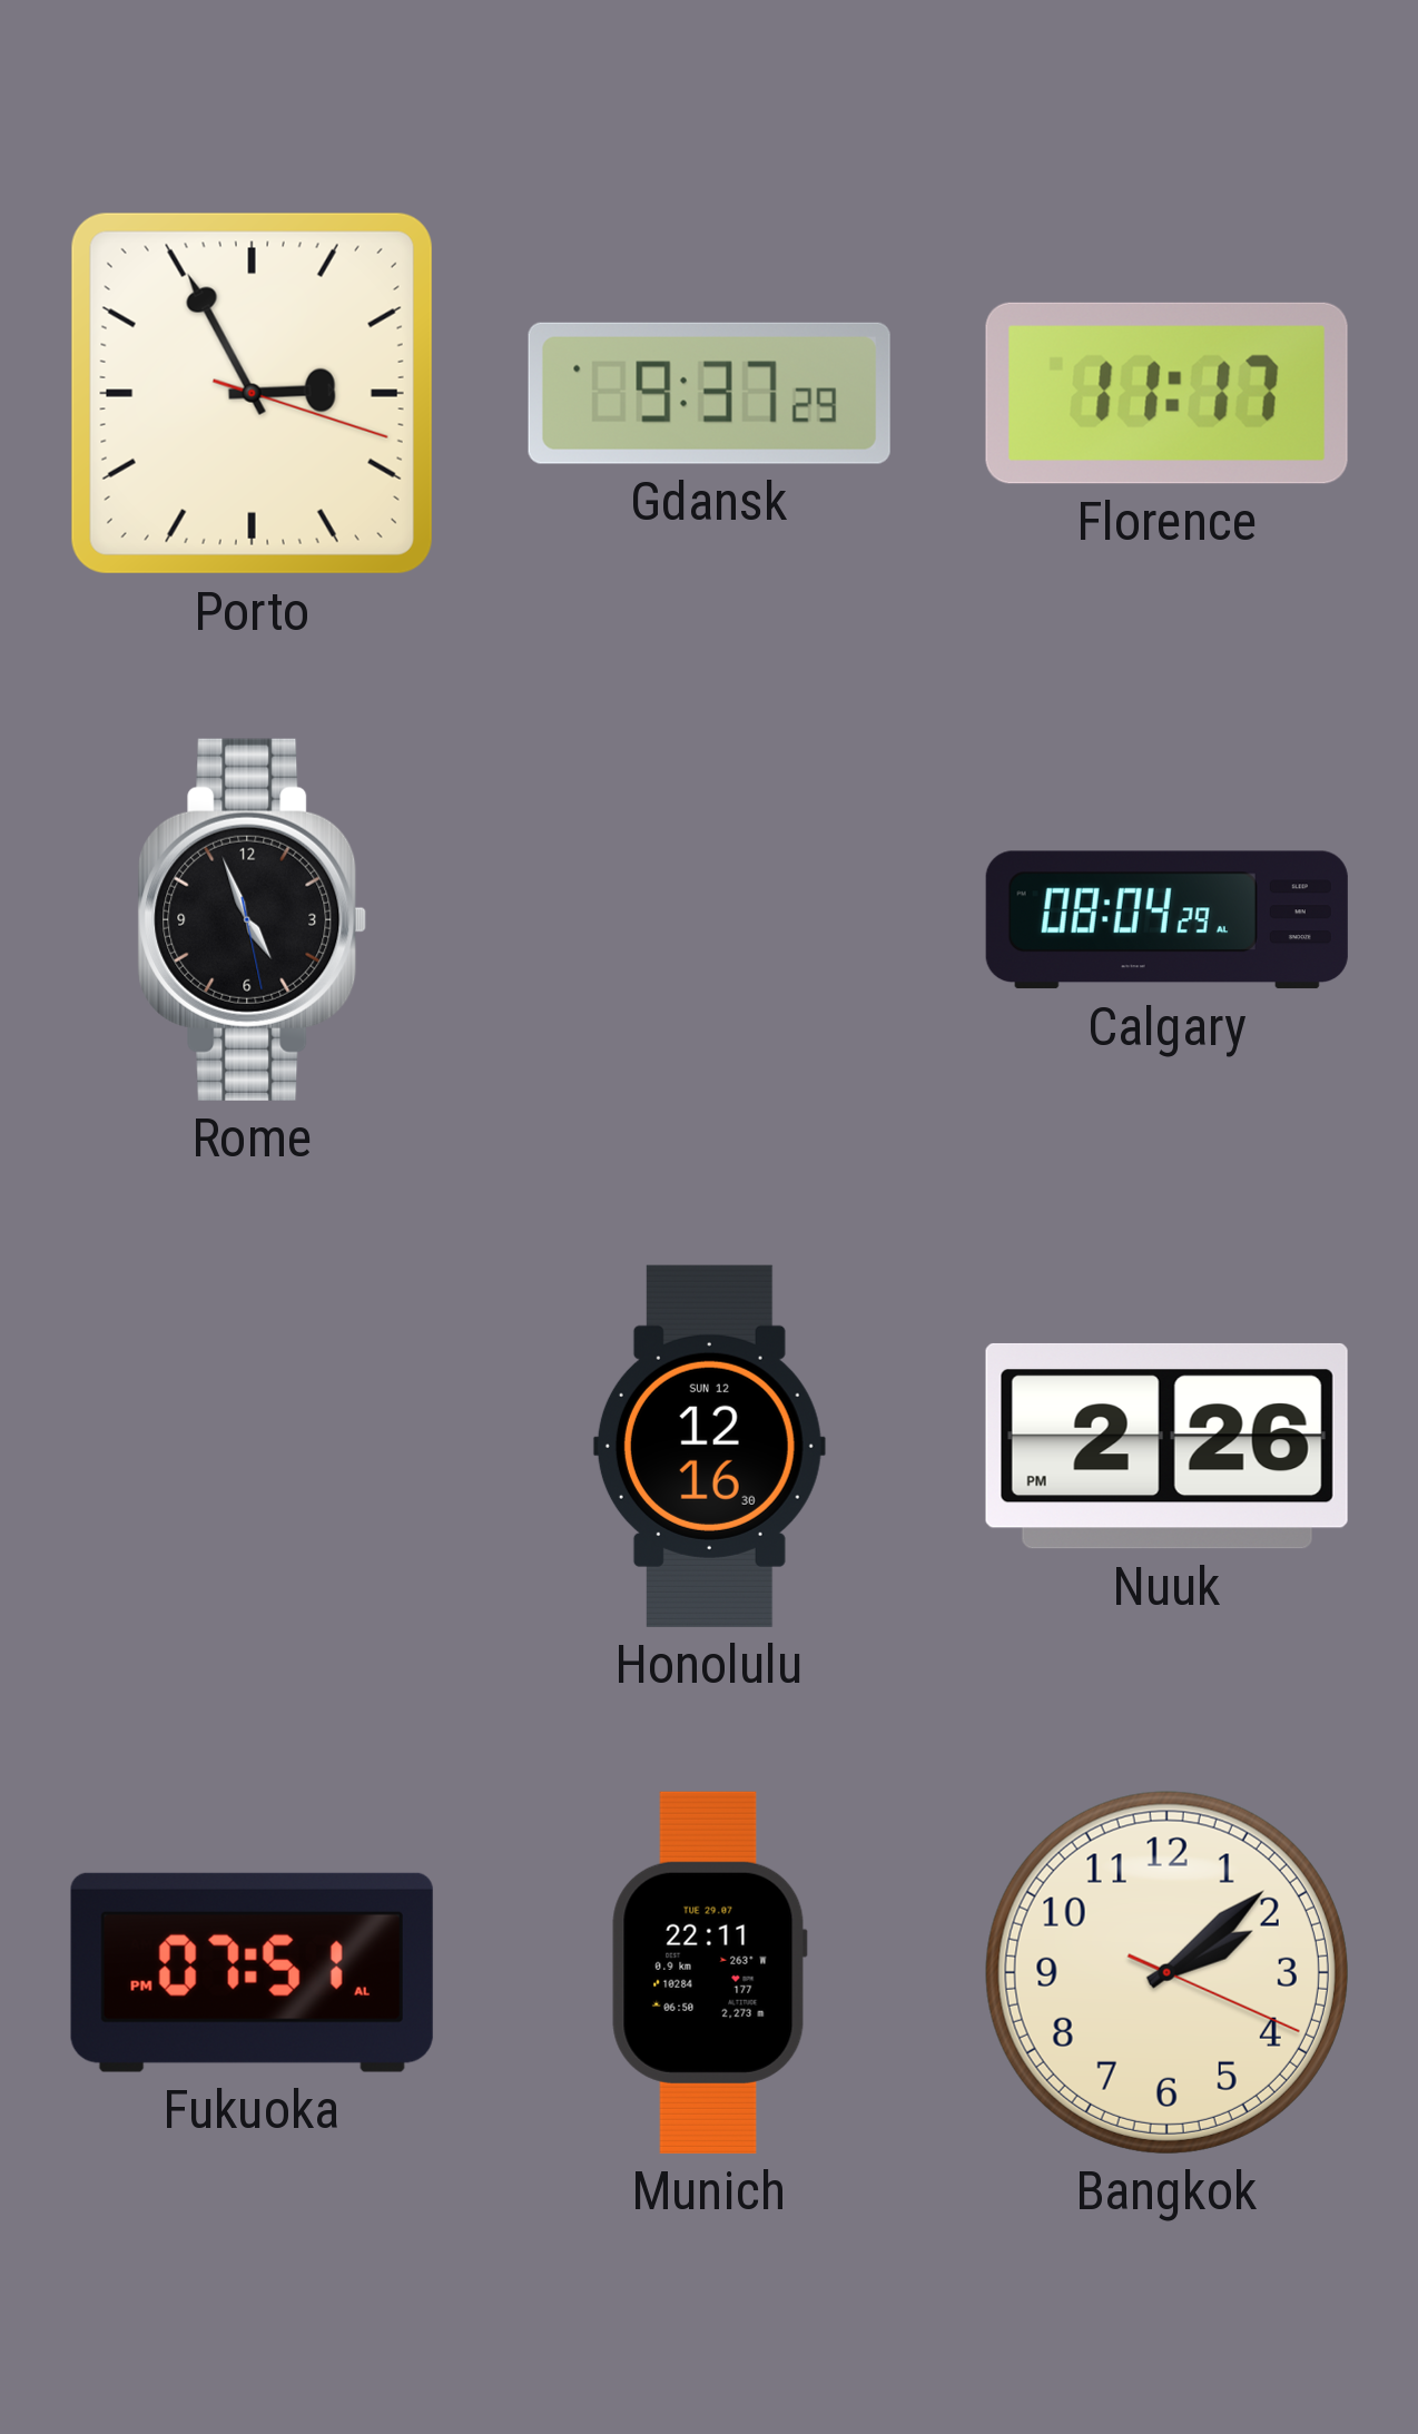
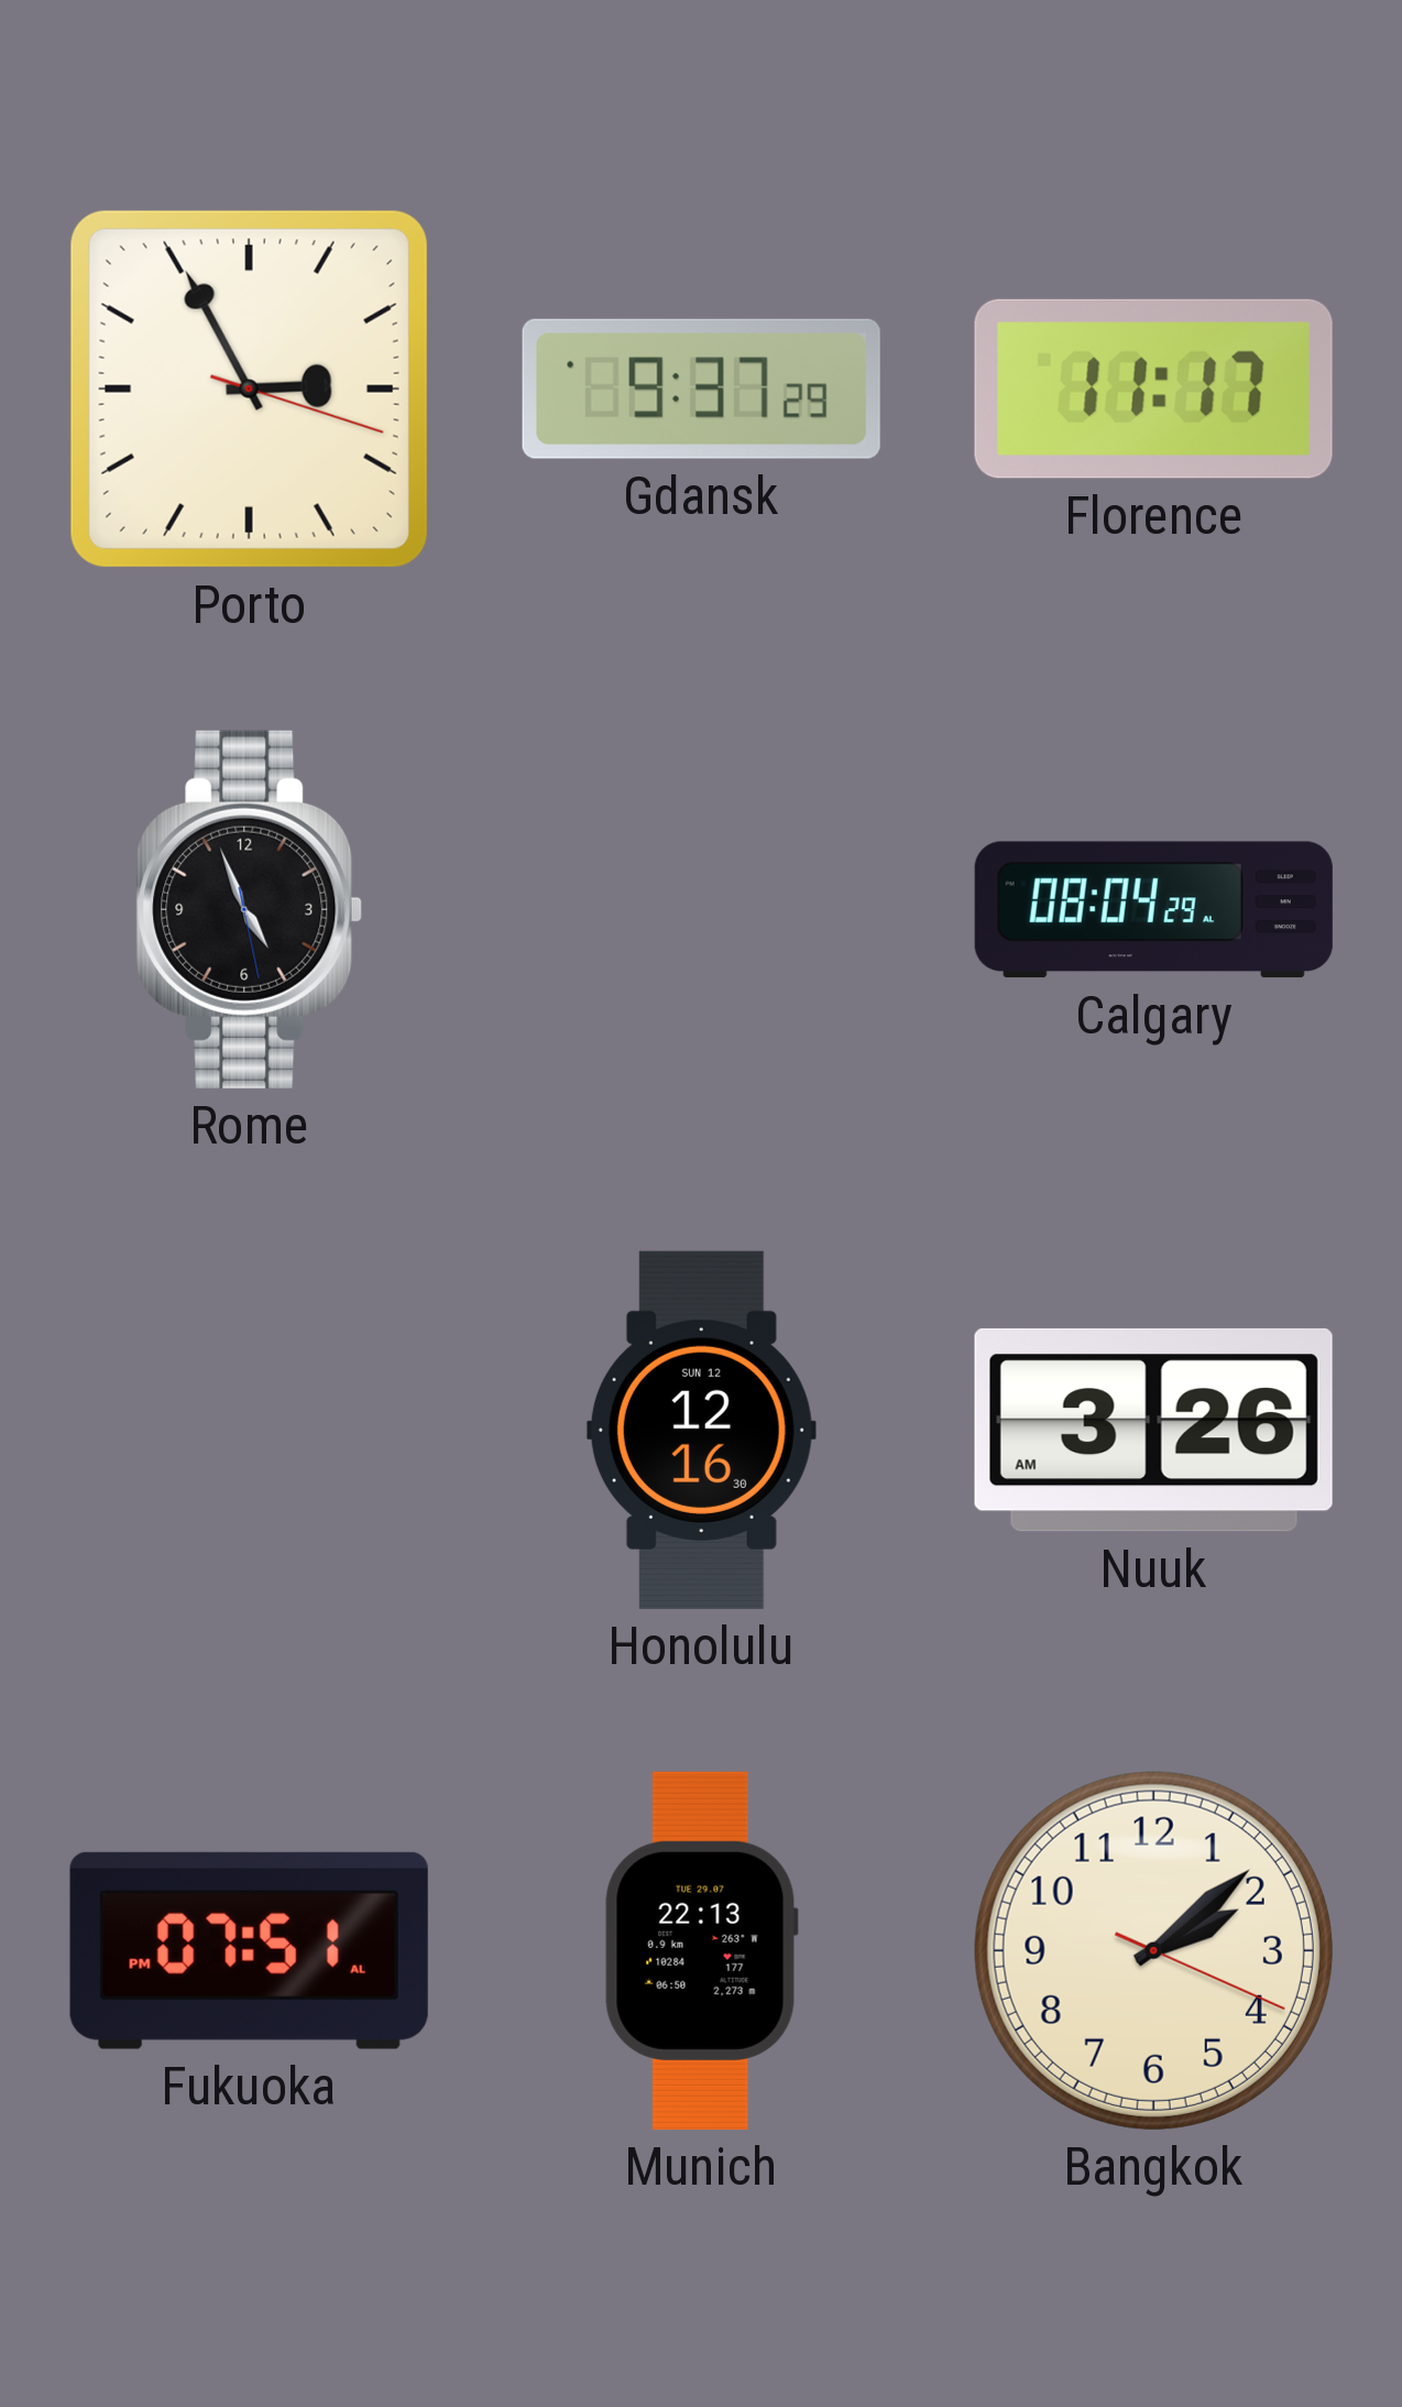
Nuuk: 2:26 -> 3:26
Munich: 22:11 -> 22:13
